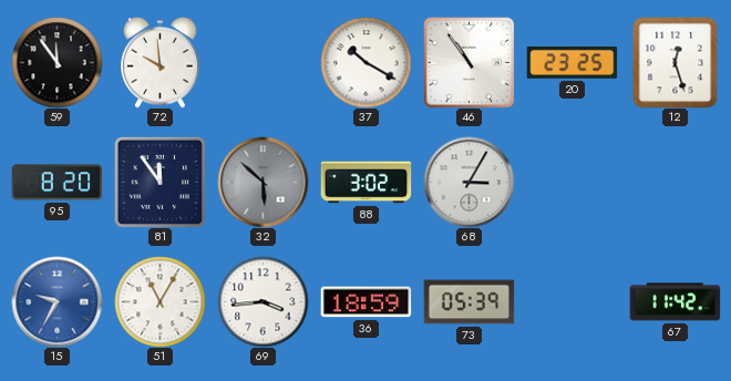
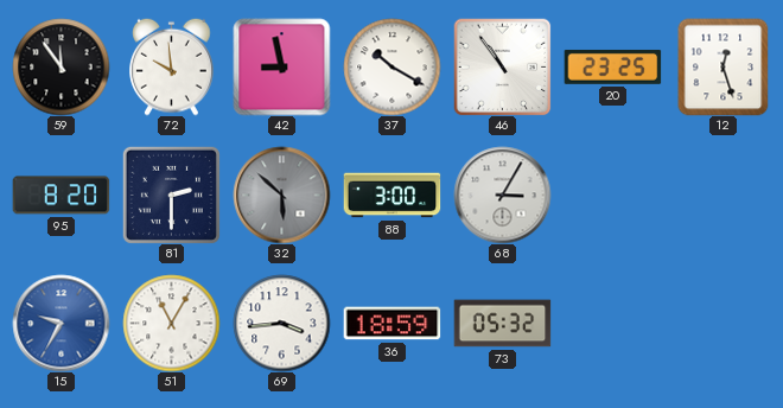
42: none -> 8:58
81: 11:54 -> 2:30
88: 3:02 -> 3:00
73: 05:39 -> 05:32
67: 11:42 -> none
